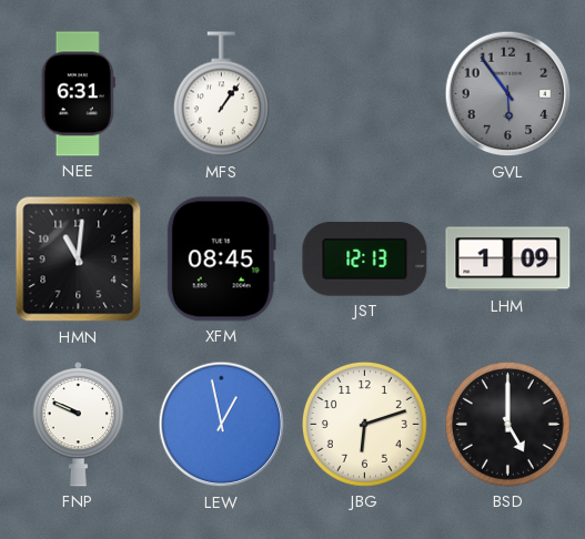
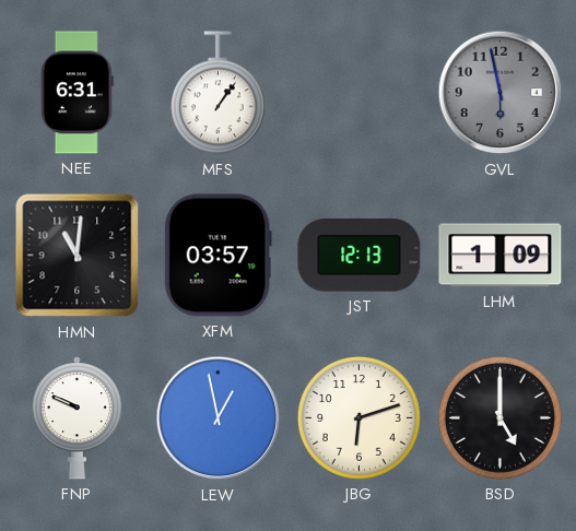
GVL: 5:54 -> 5:58
XFM: 08:45 -> 03:57
